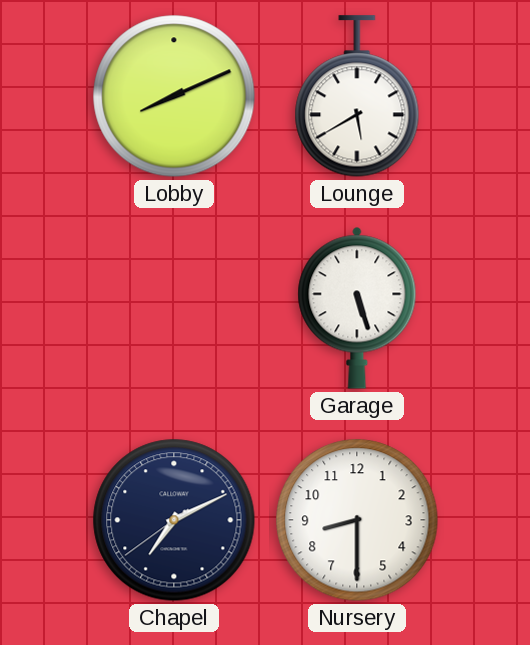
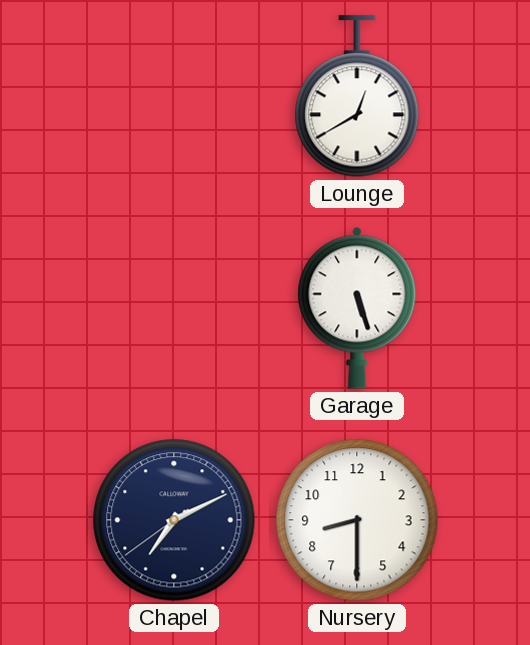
Lobby: 8:11 -> none
Lounge: 5:40 -> 12:40
